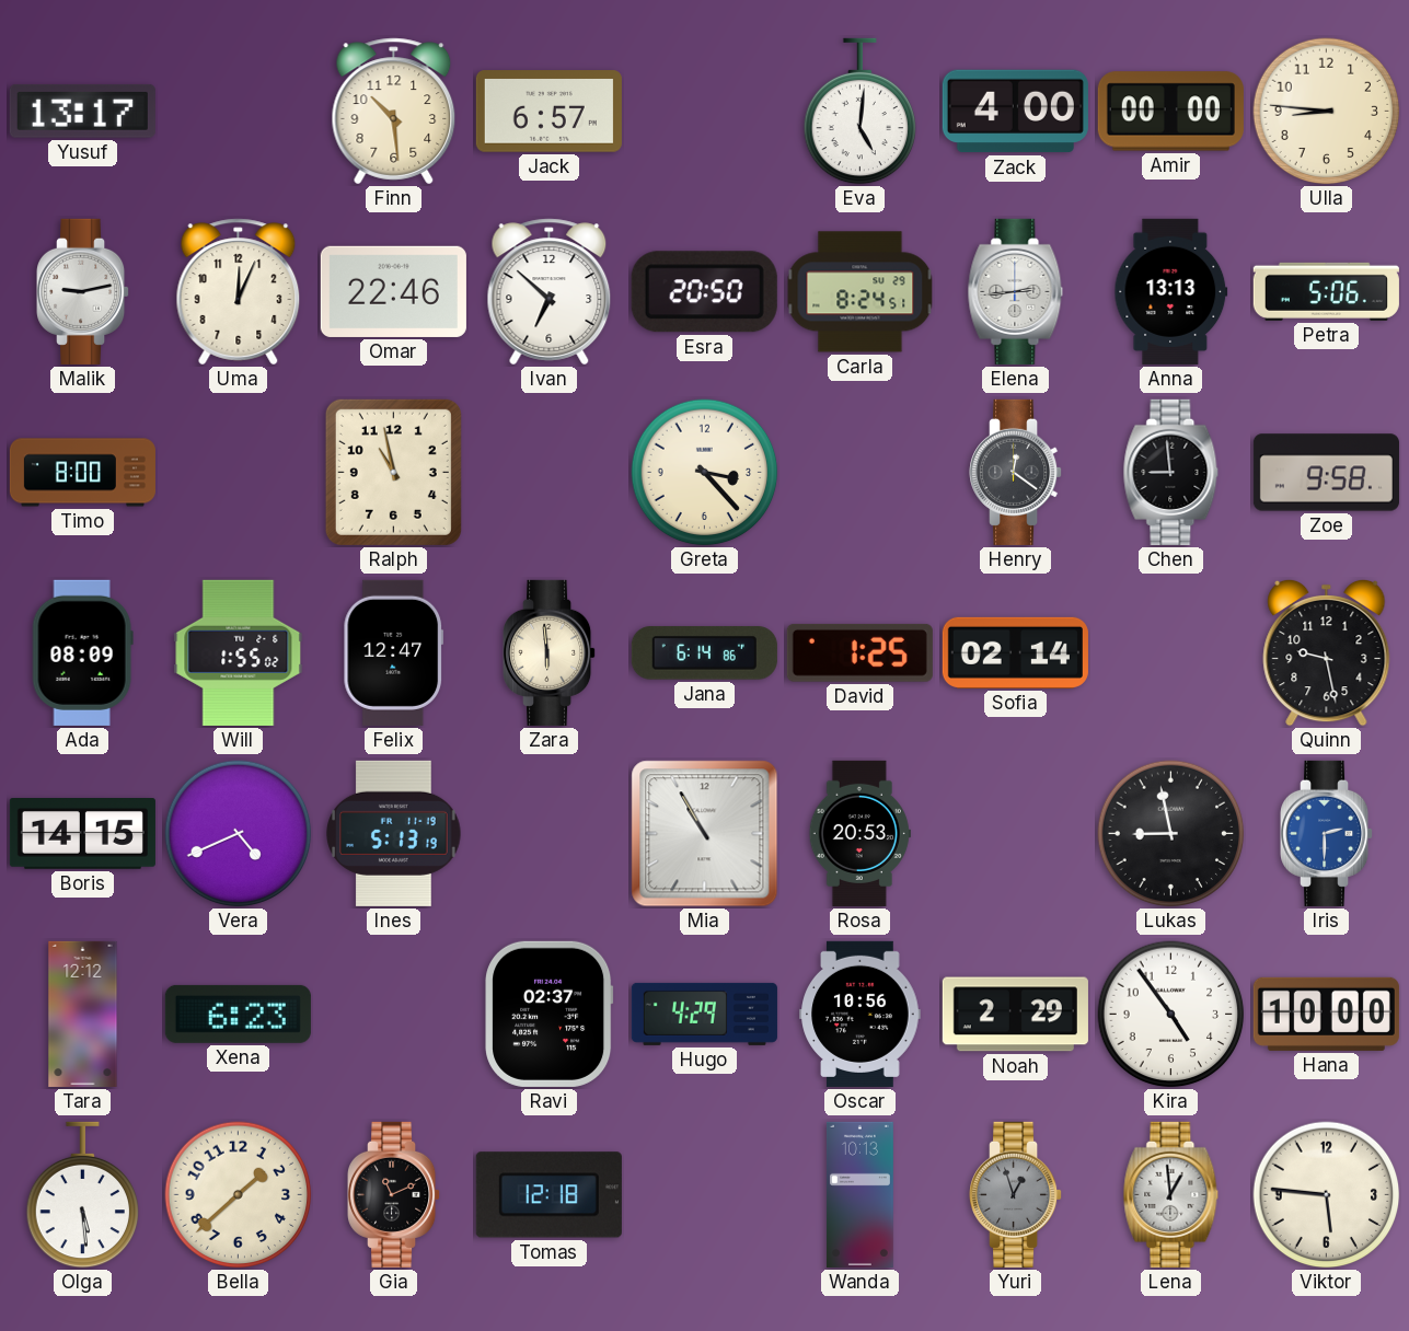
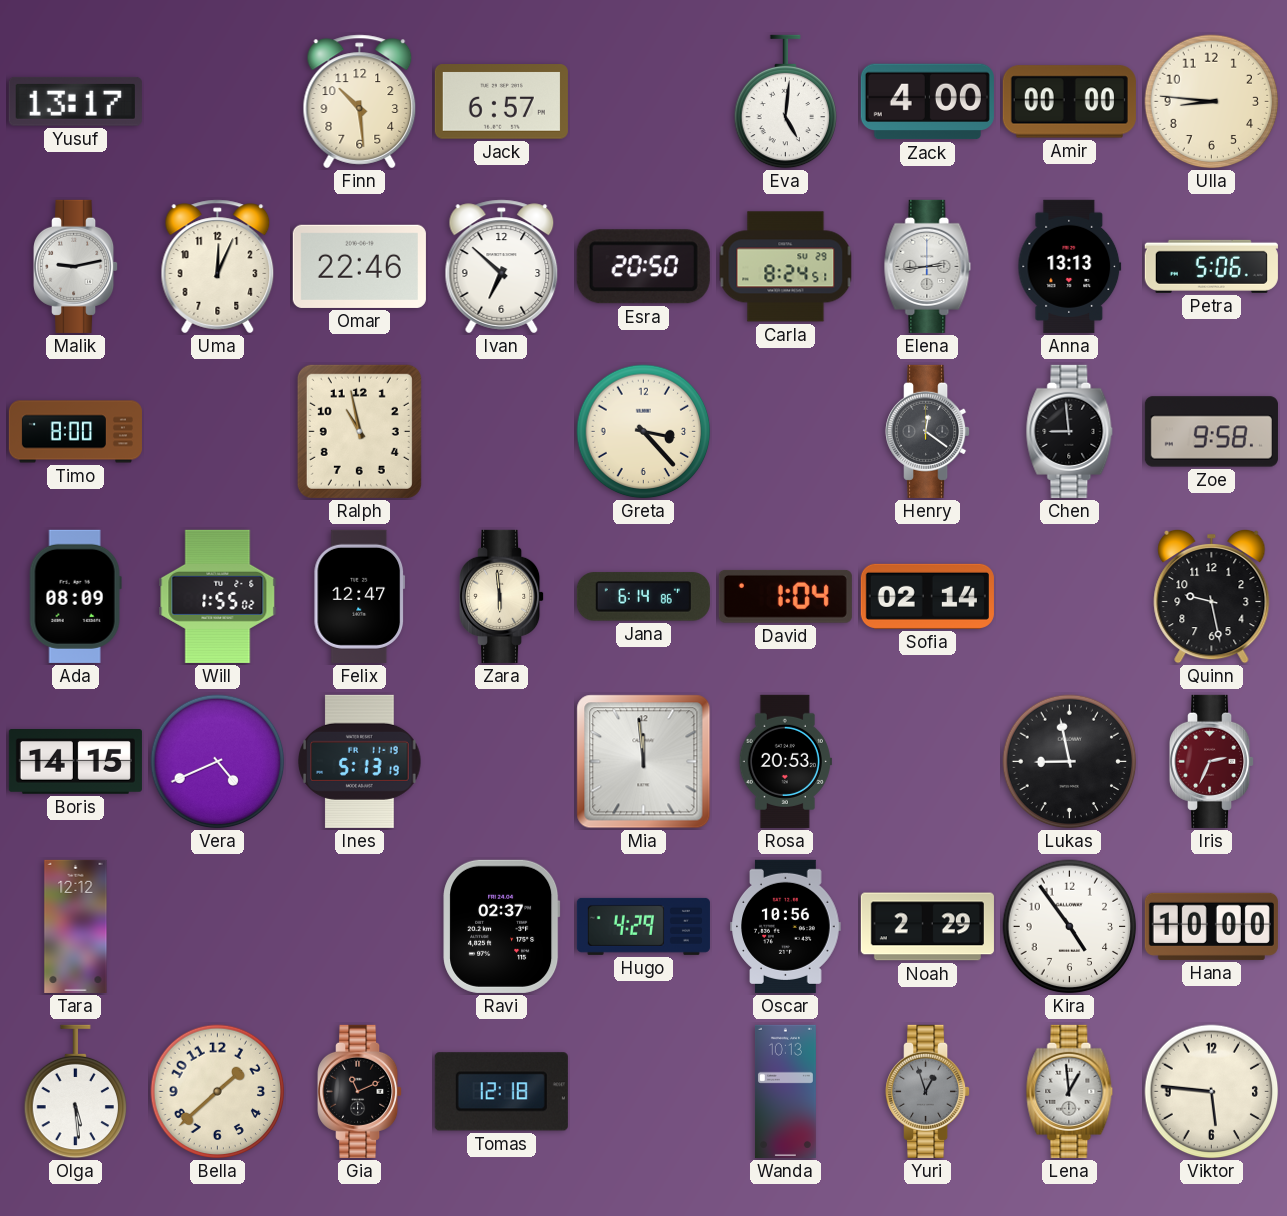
David: 1:25 -> 1:04
Mia: 10:55 -> 11:59
Iris: 2:30 -> 2:34
Iris dial: blue -> burgundy
Xena: 6:23 -> none
